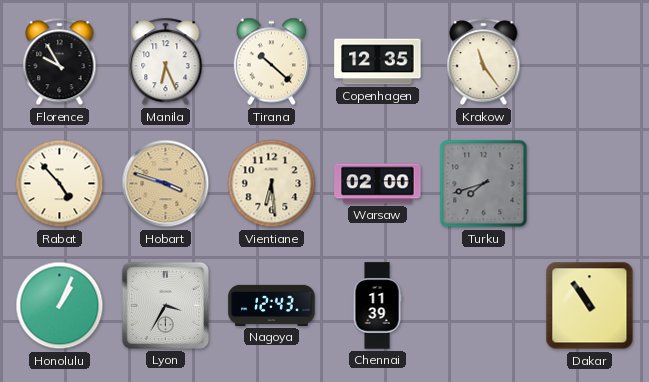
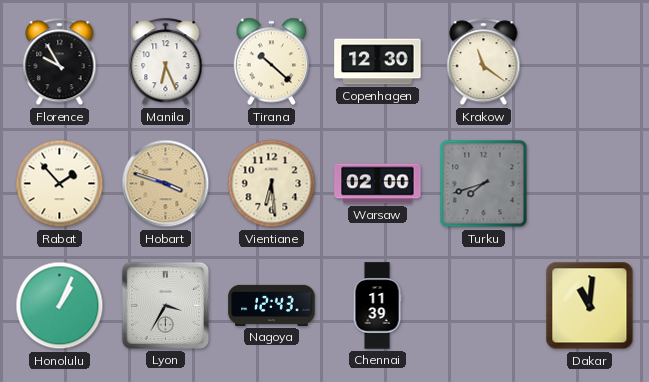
Copenhagen: 12:35 -> 12:30
Krakow: 11:24 -> 11:21
Rabat: 4:53 -> 1:53
Dakar: 10:54 -> 11:01
